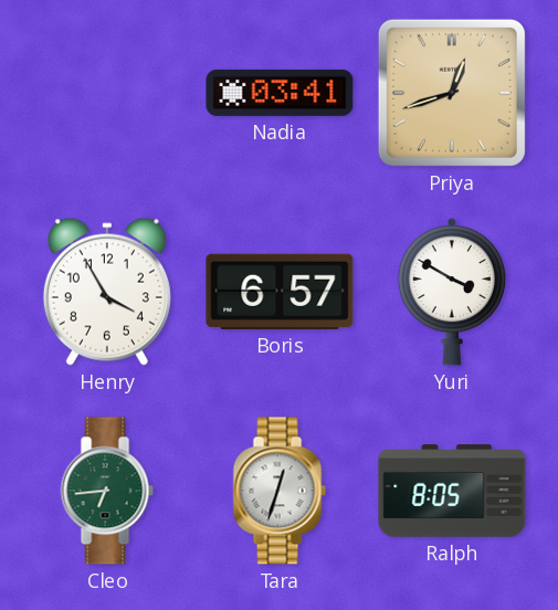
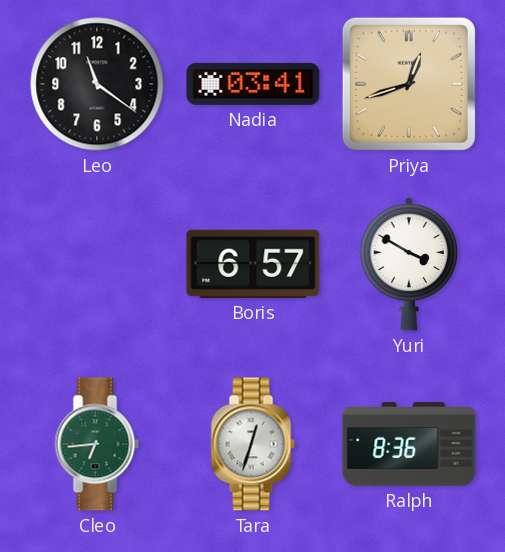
Leo: none -> 11:21
Henry: 3:55 -> none
Ralph: 8:05 -> 8:36
